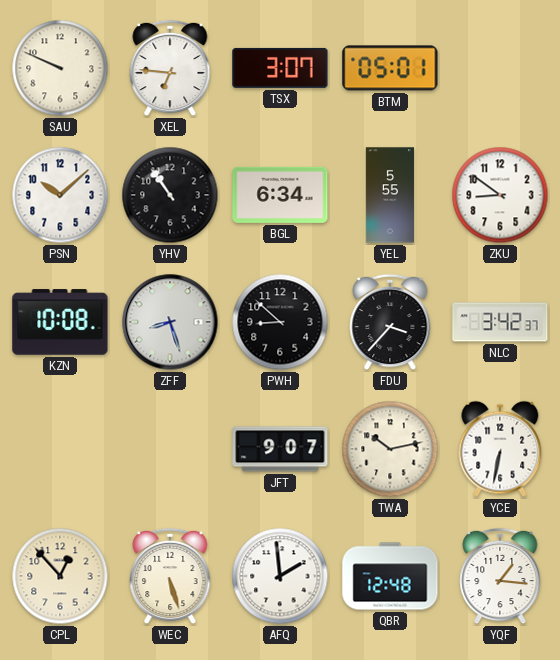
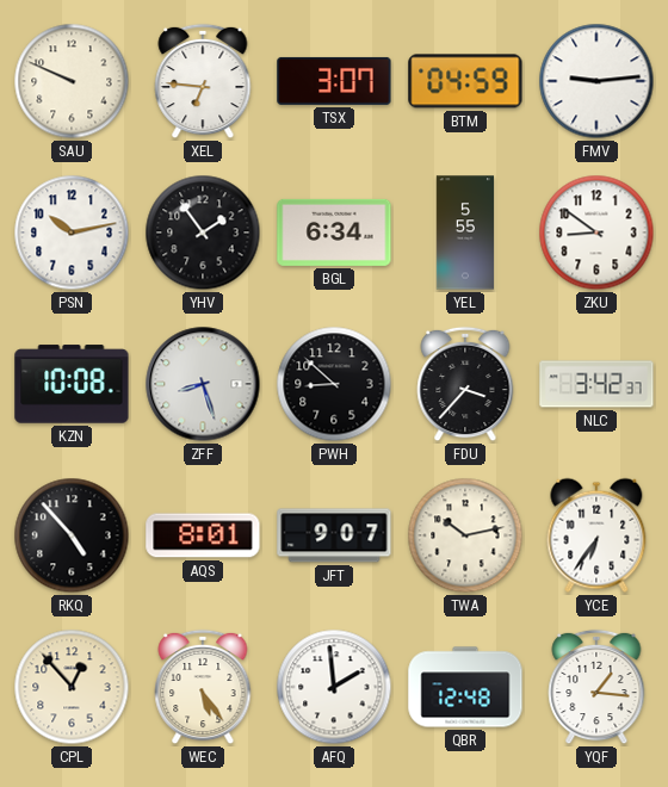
BTM: 05:01 -> 04:59
FMV: none -> 9:14
PSN: 10:08 -> 10:13
YHV: 10:54 -> 1:54
RKQ: none -> 4:53
AQS: none -> 8:01
YCE: 6:32 -> 6:36
WEC: 5:27 -> 5:24
